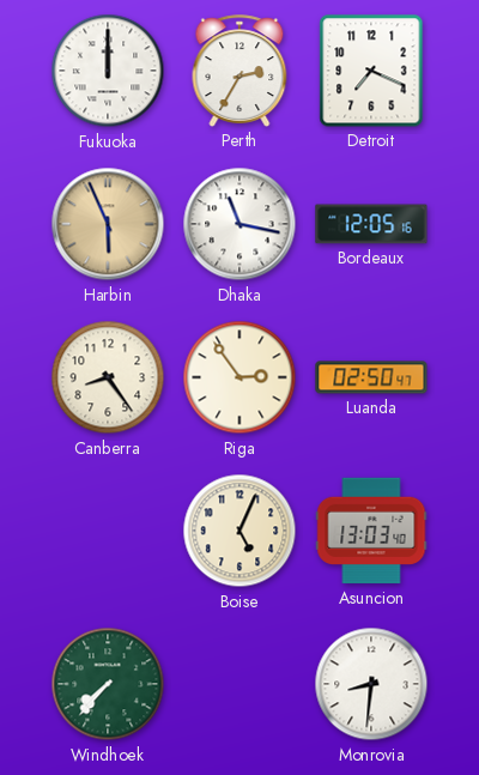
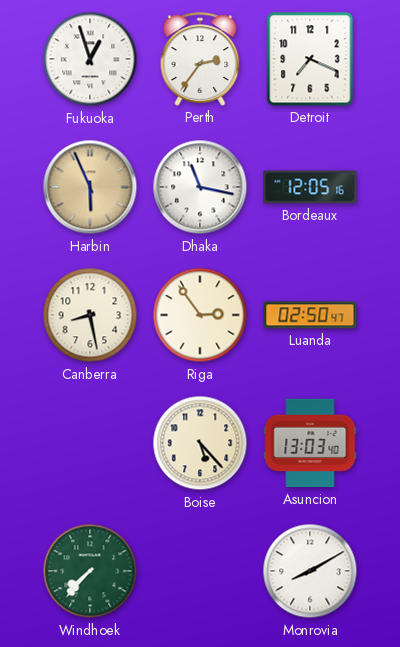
Fukuoka: 12:00 -> 12:57
Perth: 2:35 -> 2:36
Canberra: 8:24 -> 8:28
Boise: 5:04 -> 5:23
Monrovia: 8:31 -> 8:10
